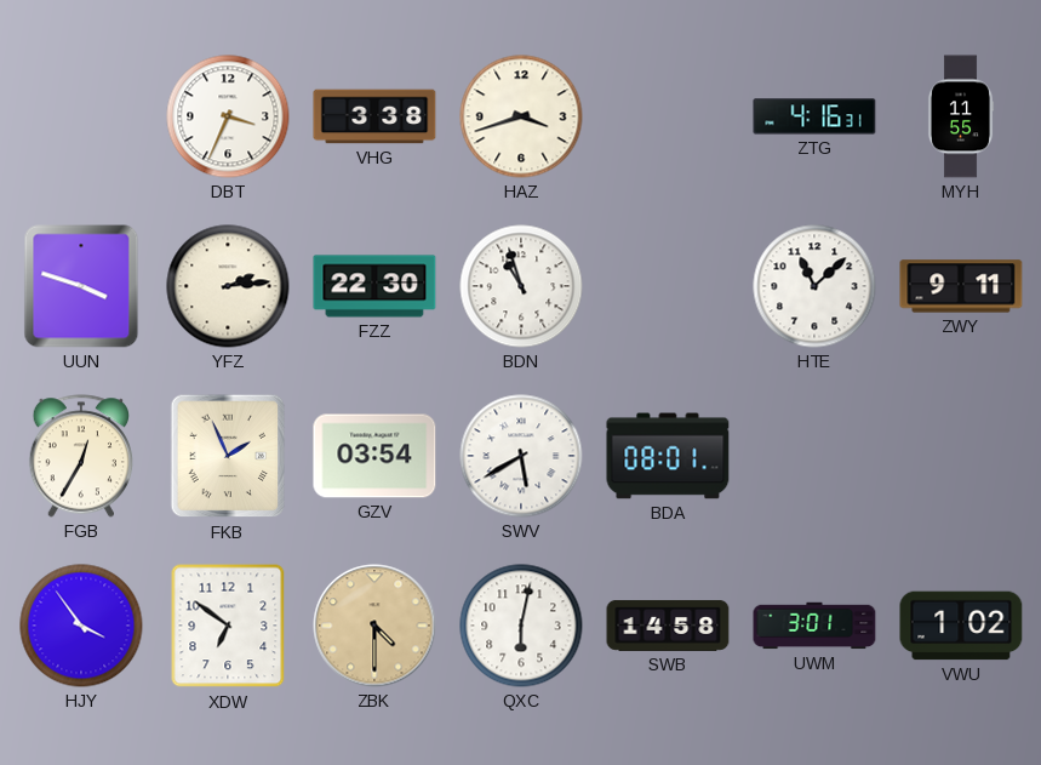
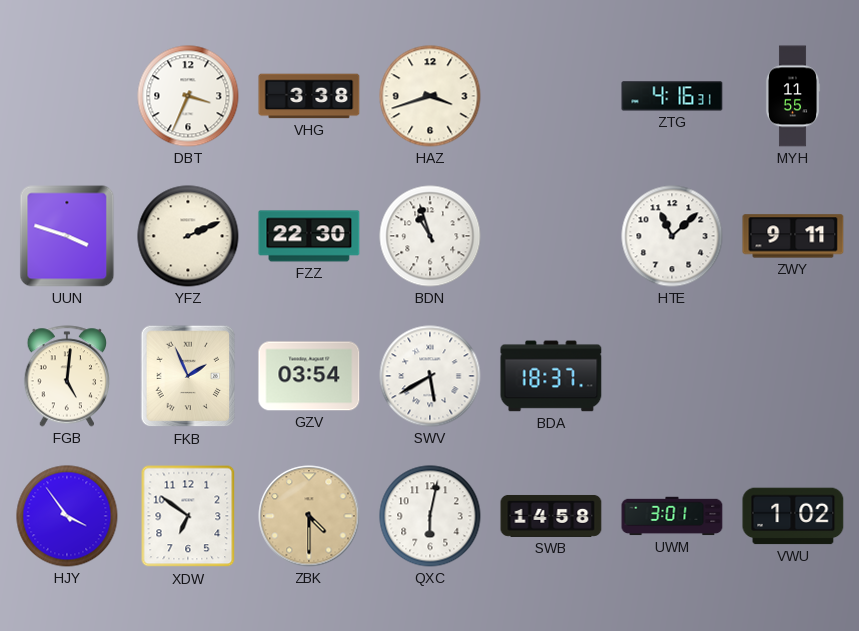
YFZ: 2:14 -> 2:11
FGB: 12:35 -> 5:01
BDA: 08:01 -> 18:37
